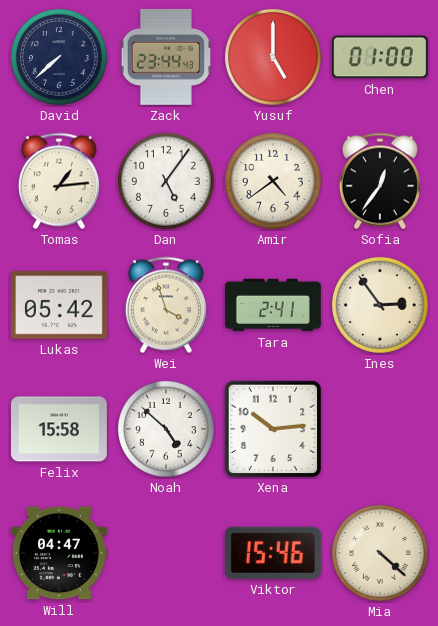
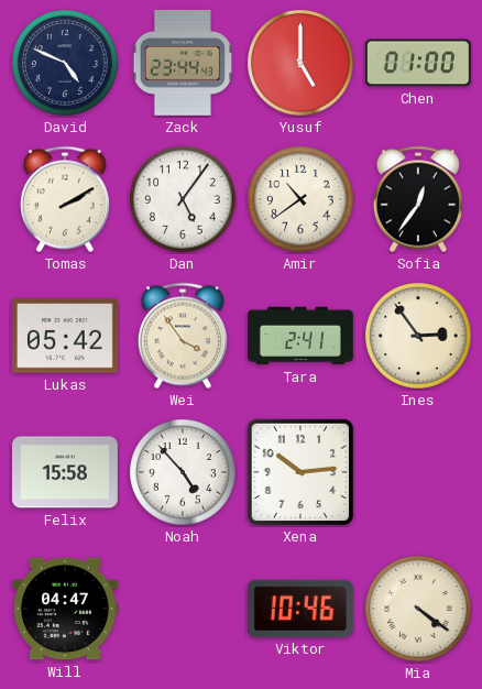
David: 7:38 -> 4:49
Tomas: 1:14 -> 2:10
Amir: 4:39 -> 10:39
Wei: 3:57 -> 3:54
Noah: 4:52 -> 4:53
Viktor: 15:46 -> 10:46
Mia: 4:22 -> 4:21
